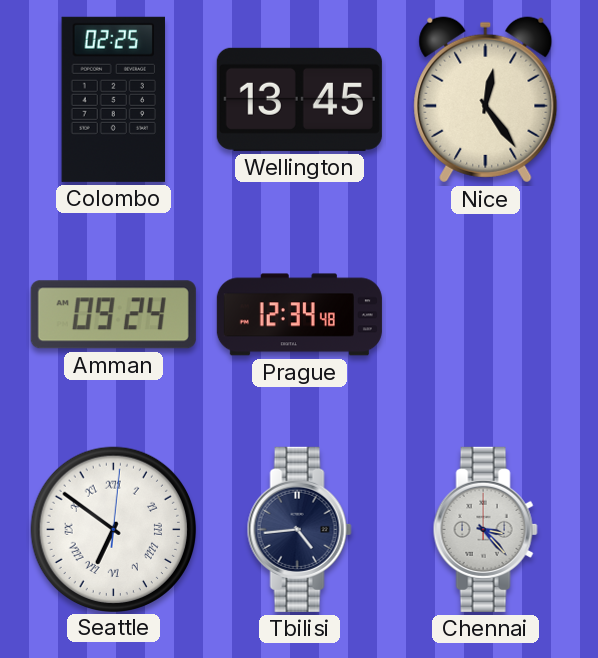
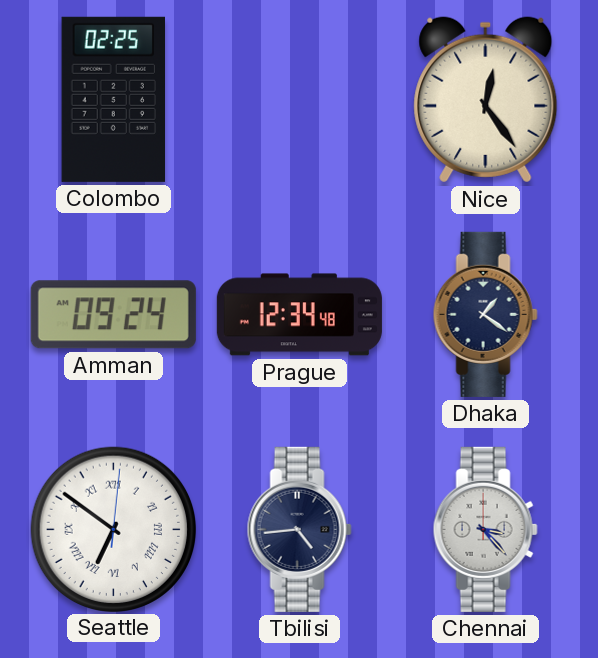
Wellington: 13:45 -> none
Dhaka: none -> 1:21
